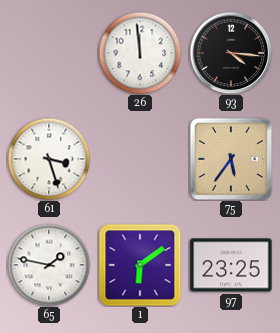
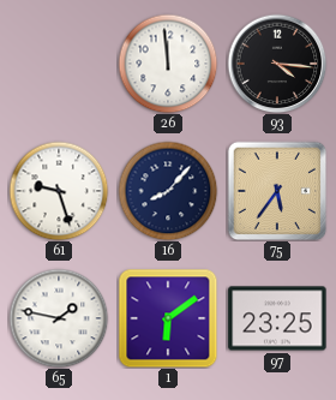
61: 3:27 -> 9:27
16: none -> 8:07
